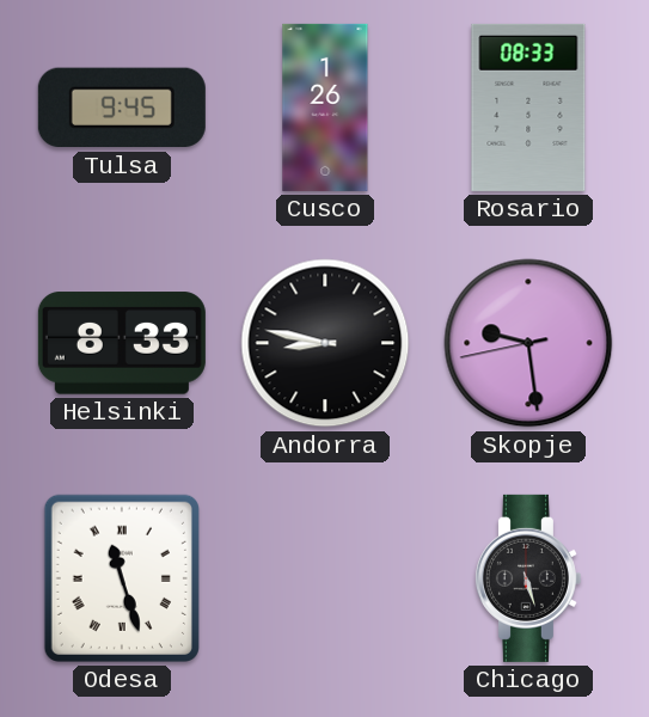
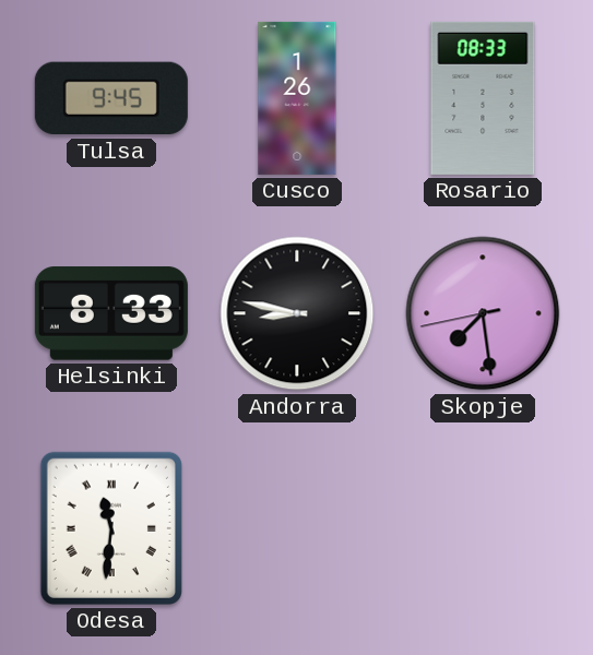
Skopje: 9:28 -> 7:28
Odesa: 11:27 -> 11:31
Chicago: 5:27 -> none
